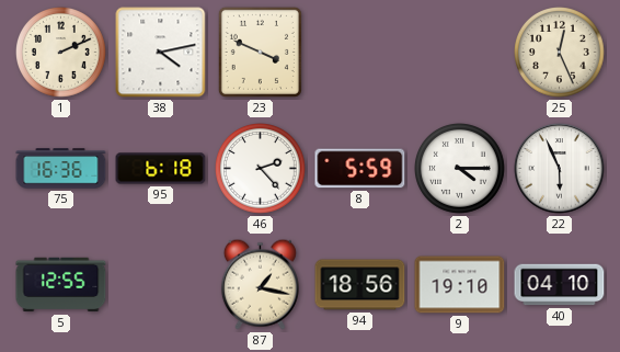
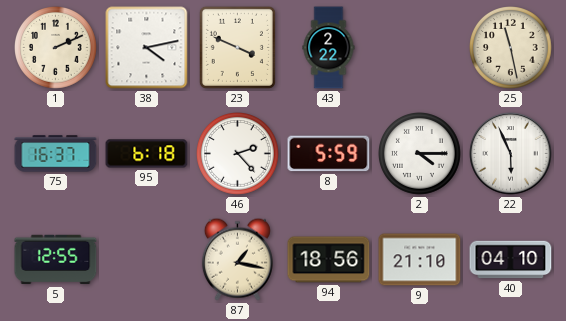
43: none -> 2:22
25: 12:26 -> 11:28
75: 16:36 -> 16:37
9: 19:10 -> 21:10
